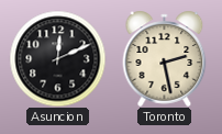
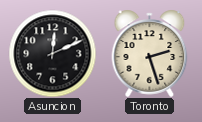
Toronto: 2:28 -> 2:27
